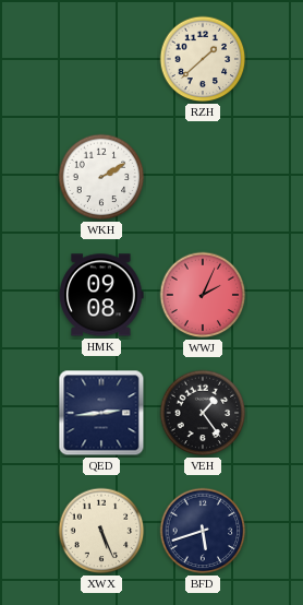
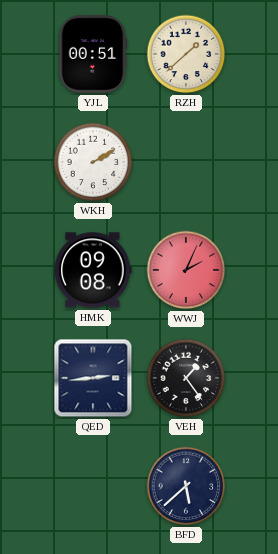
YJL: none -> 00:51
XWX: 5:26 -> none
BFD: 5:42 -> 5:38
